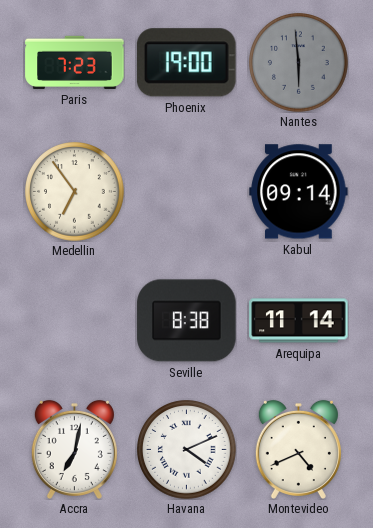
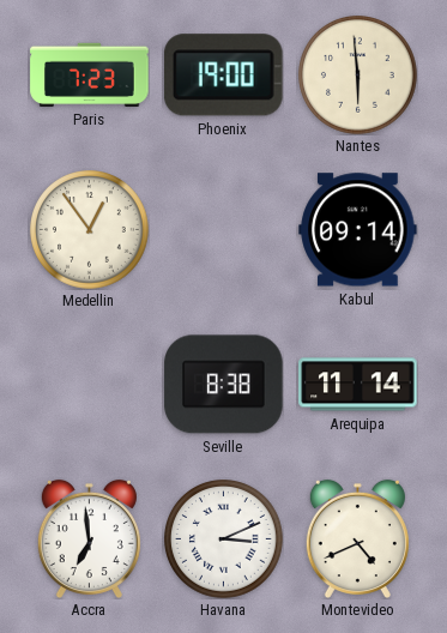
Nantes dial: grey -> cream
Medellin: 6:54 -> 12:54
Accra: 7:02 -> 6:59
Havana: 4:11 -> 3:11
